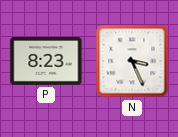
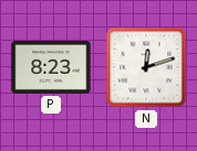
N: 3:26 -> 12:12
